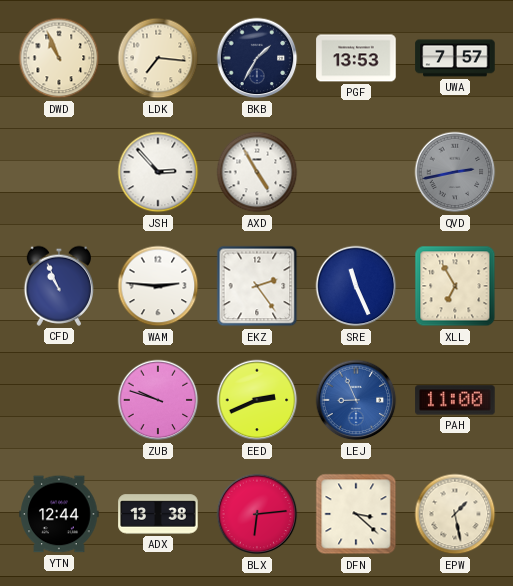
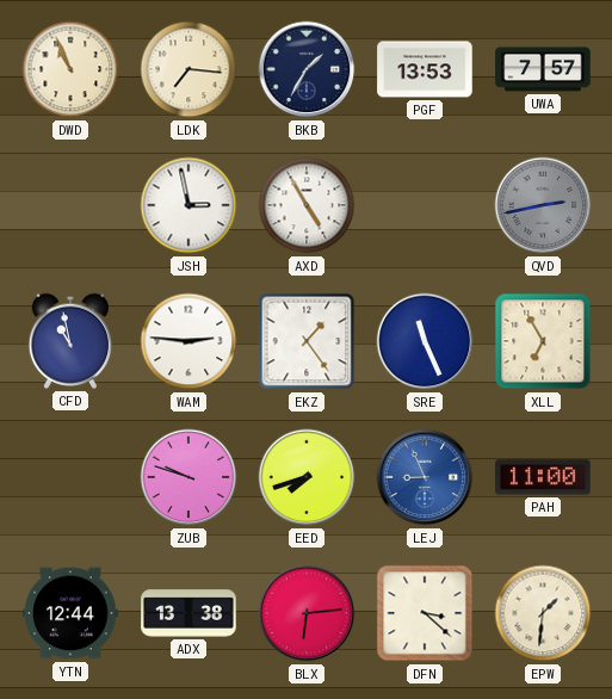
JSH: 2:53 -> 2:58
CFD: 10:56 -> 10:58
EKZ: 2:24 -> 1:24
EED: 2:41 -> 7:42
EPW: 1:28 -> 1:31
